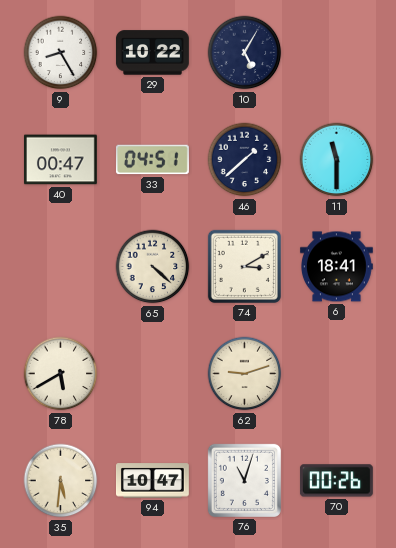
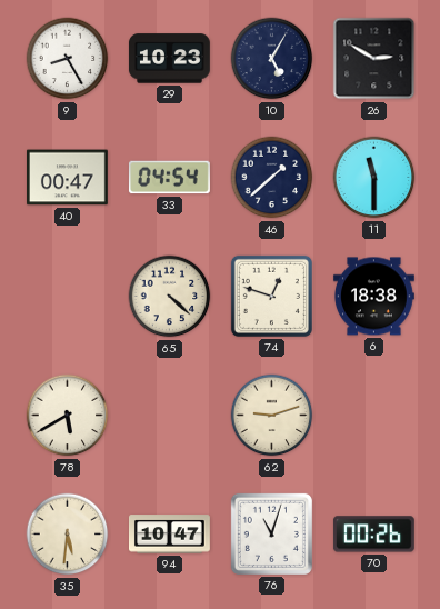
29: 10:22 -> 10:23
26: none -> 2:50
33: 04:51 -> 04:54
74: 3:10 -> 12:48
6: 18:41 -> 18:38
